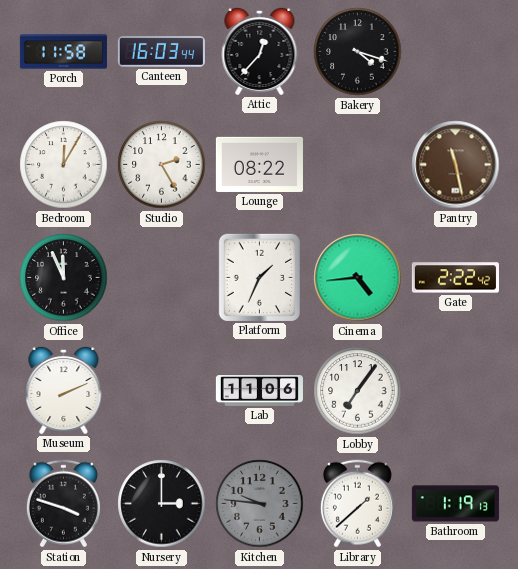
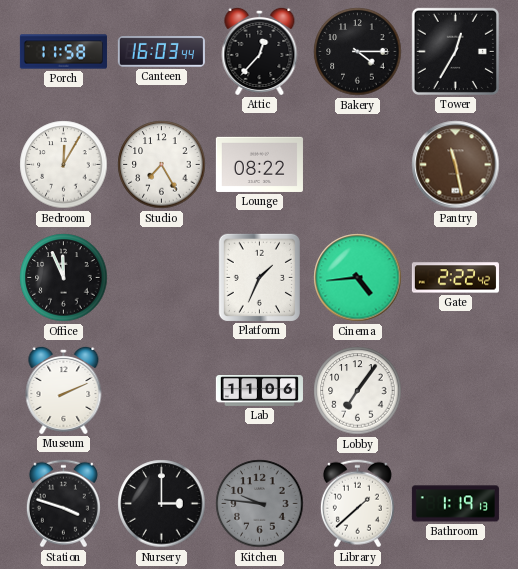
Bakery: 4:18 -> 4:15
Tower: none -> 12:35
Studio: 2:25 -> 7:25
